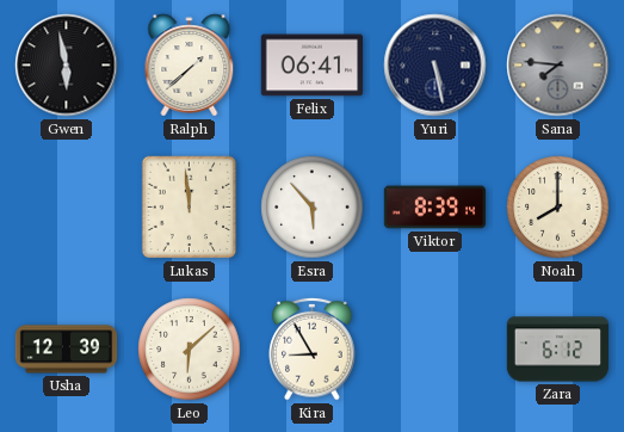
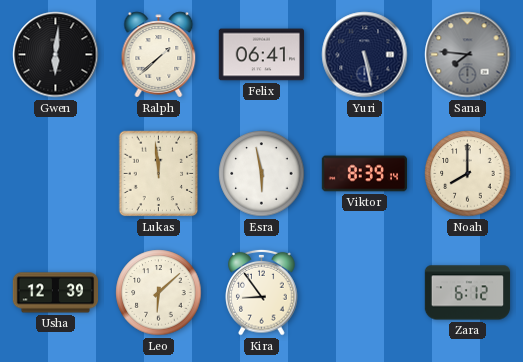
Gwen: 5:58 -> 6:01
Esra: 5:53 -> 5:58
Kira: 8:55 -> 8:54
